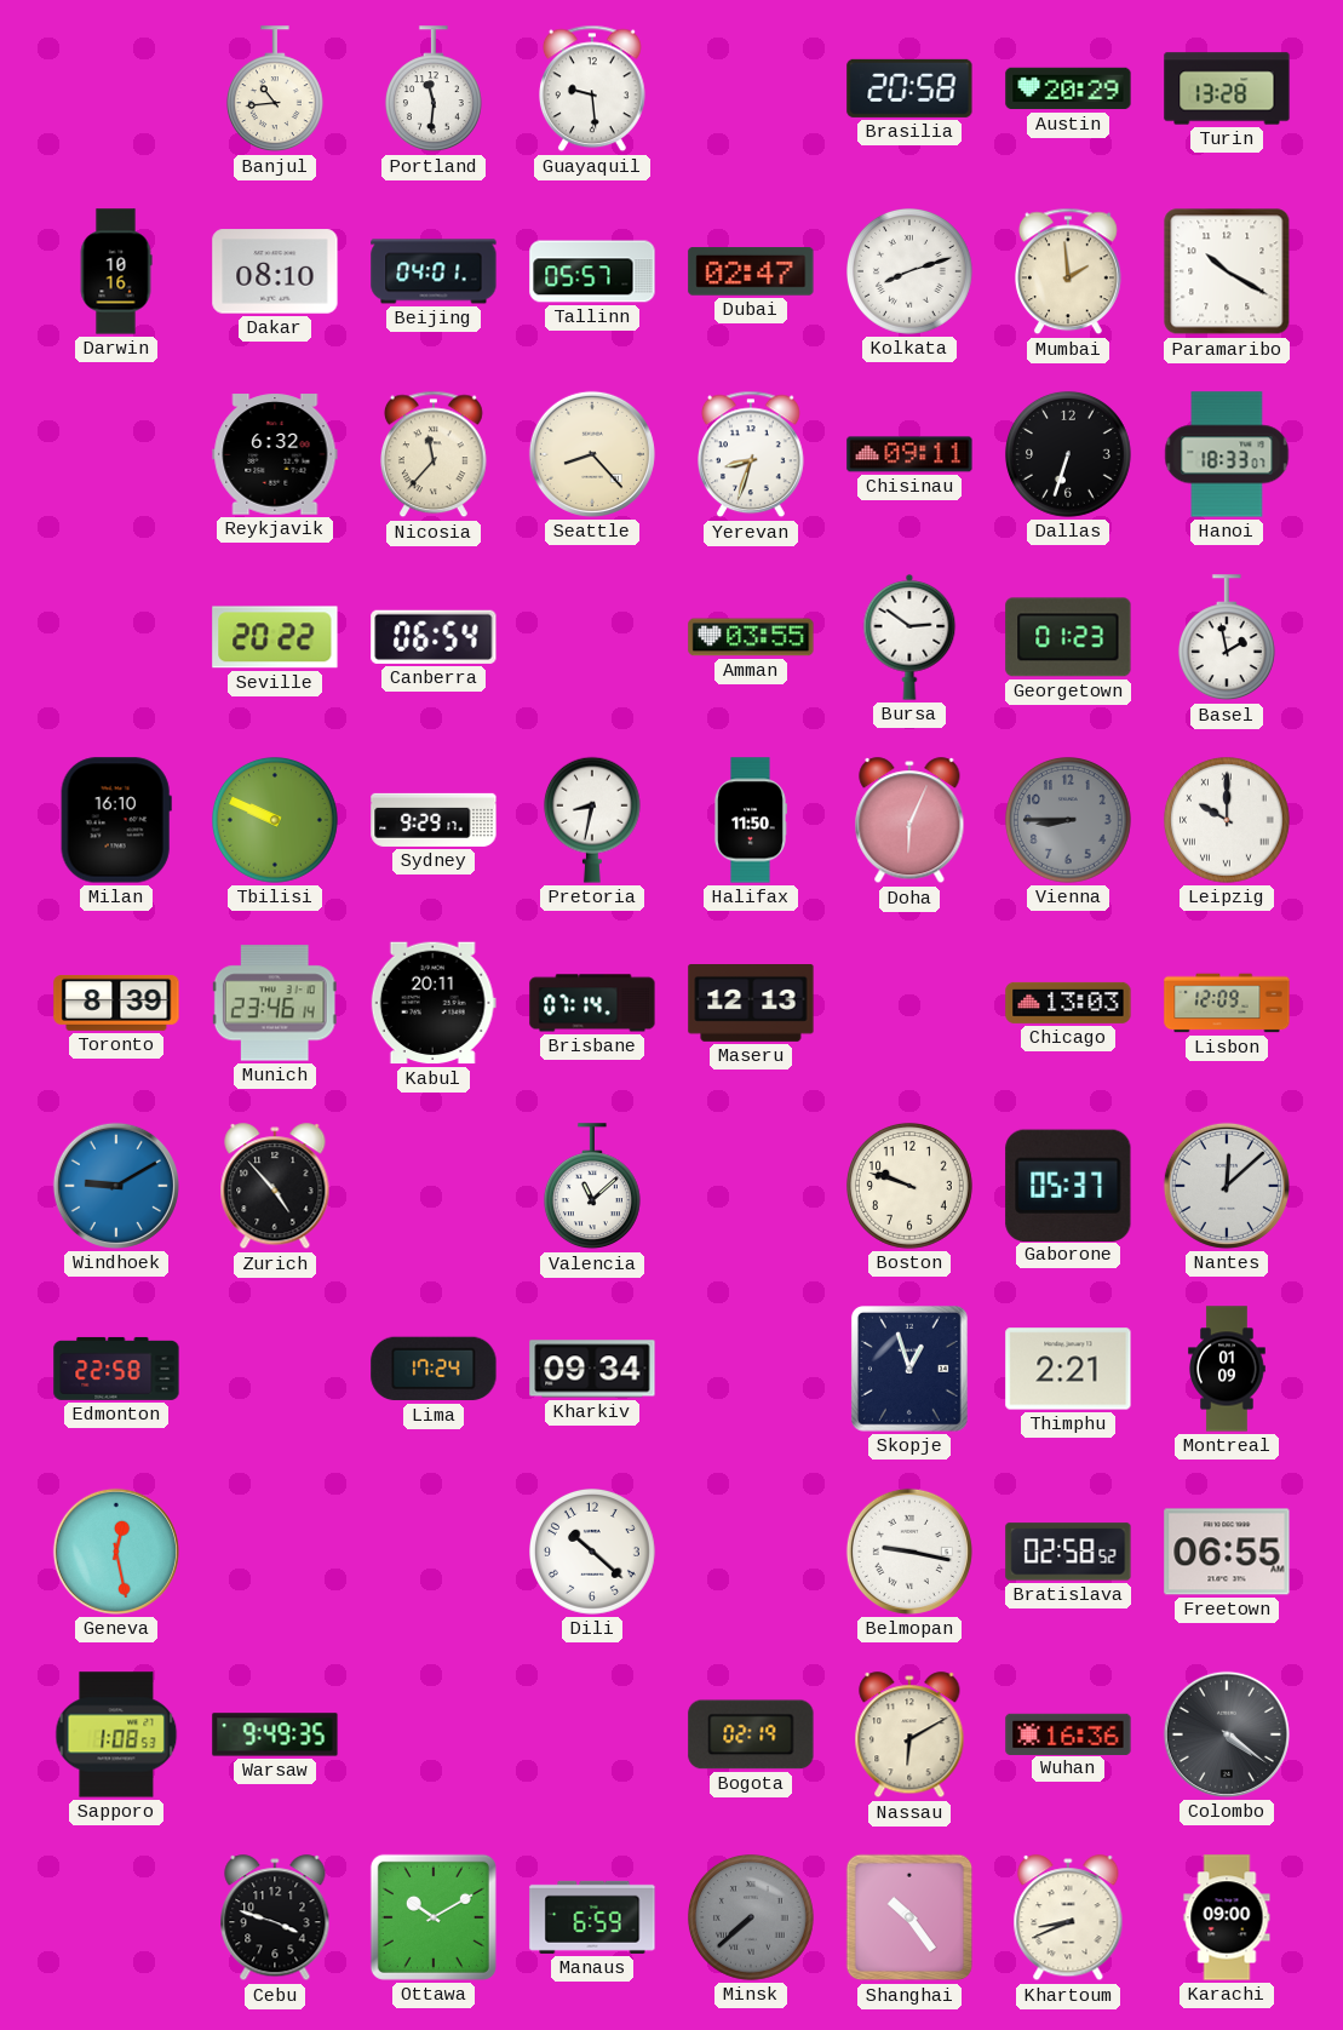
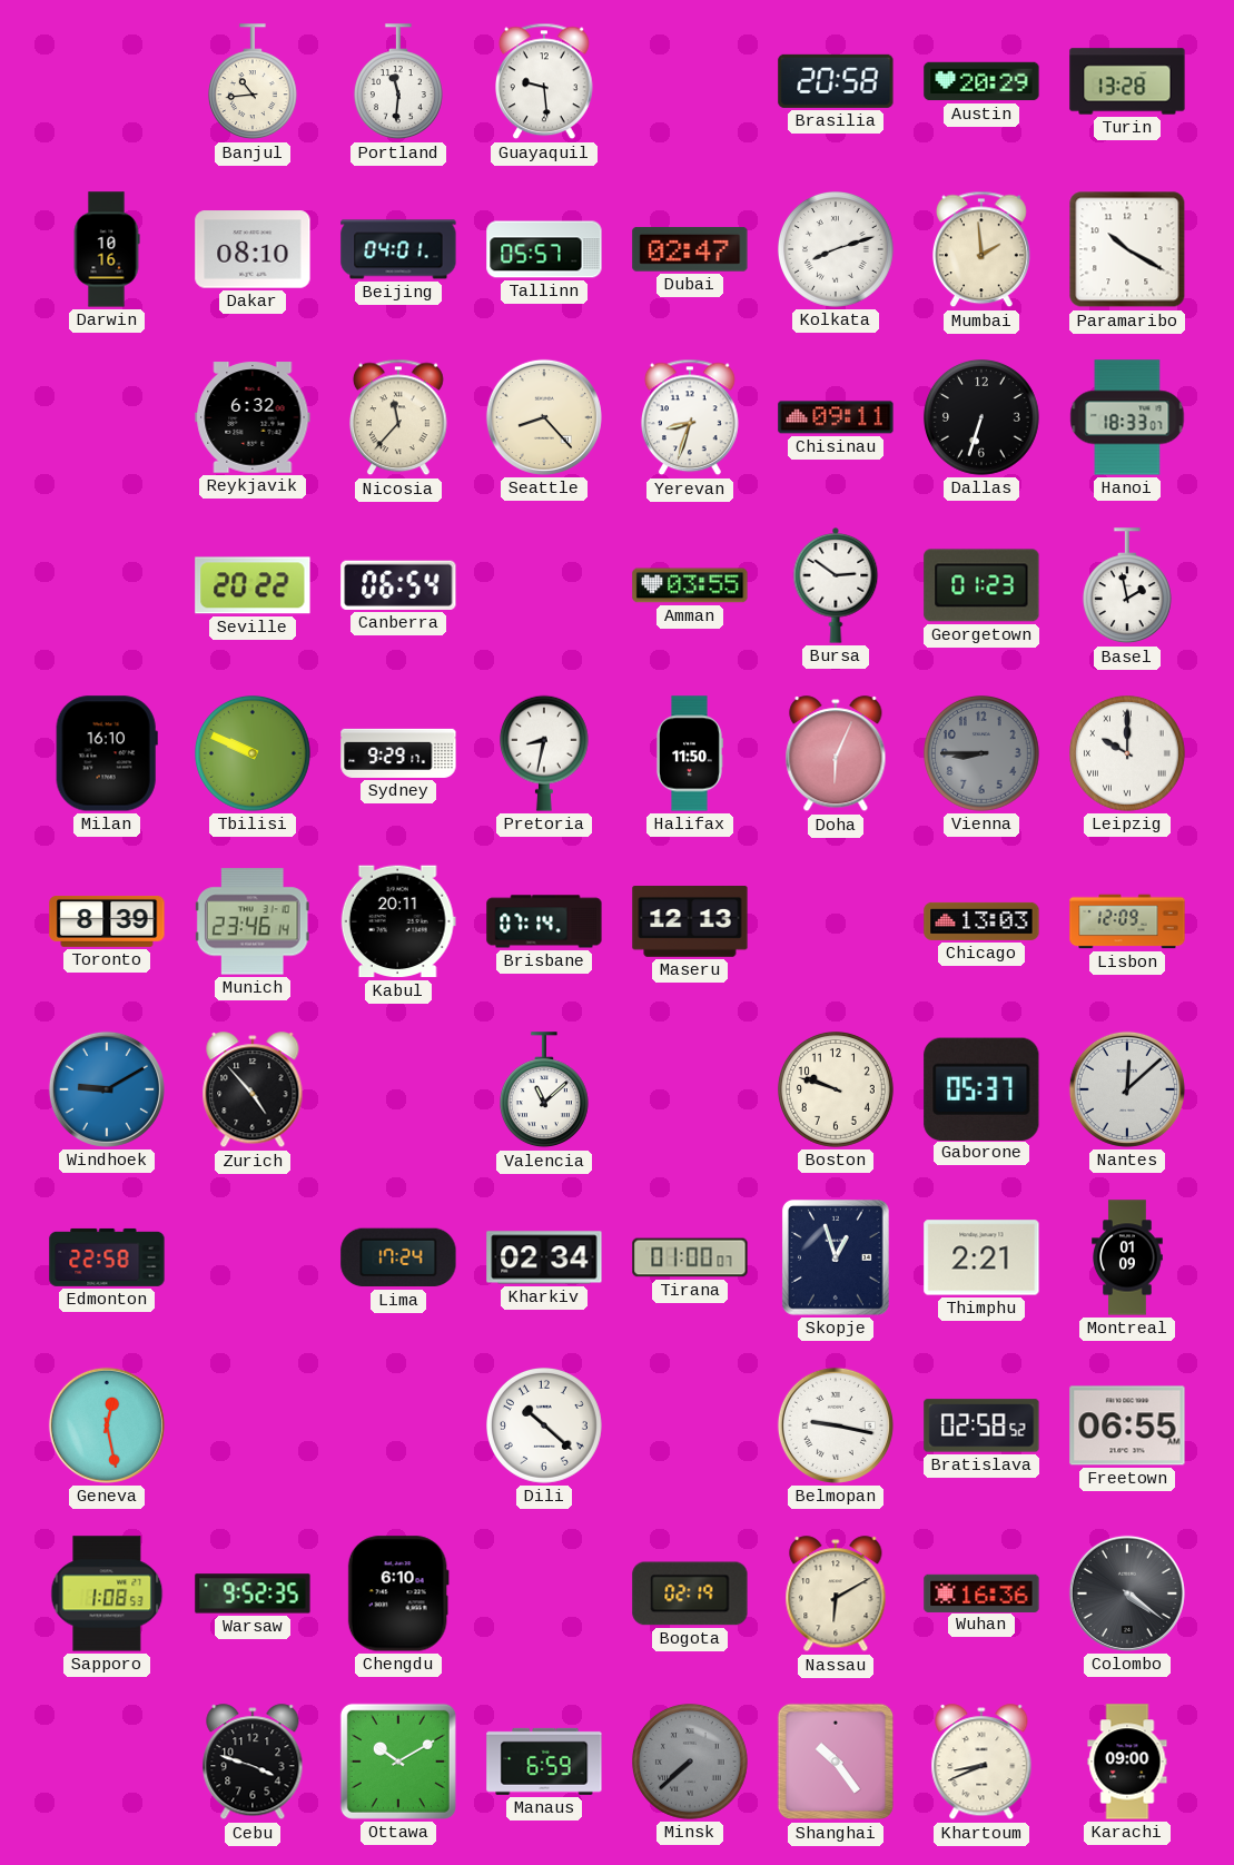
Kharkiv: 09:34 -> 02:34
Tirana: none -> 01:00
Warsaw: 9:49 -> 9:52
Chengdu: none -> 6:10
